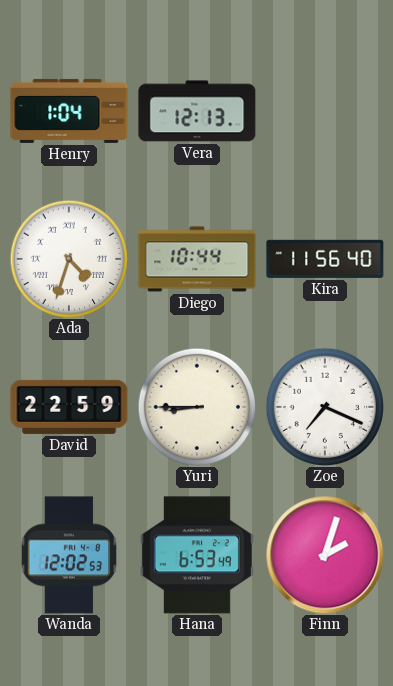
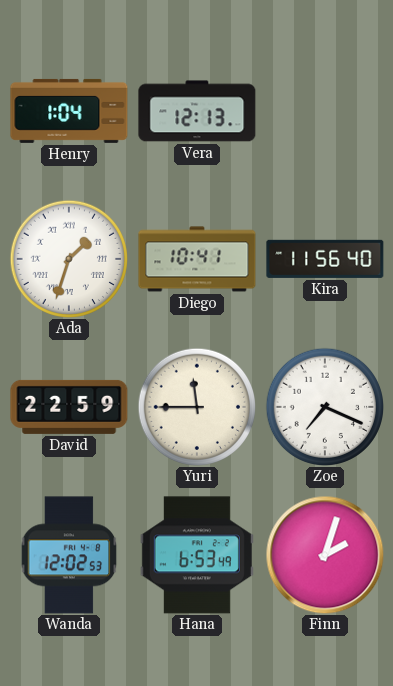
Ada: 4:33 -> 1:33
Diego: 10:44 -> 10:41
Yuri: 8:45 -> 11:45
